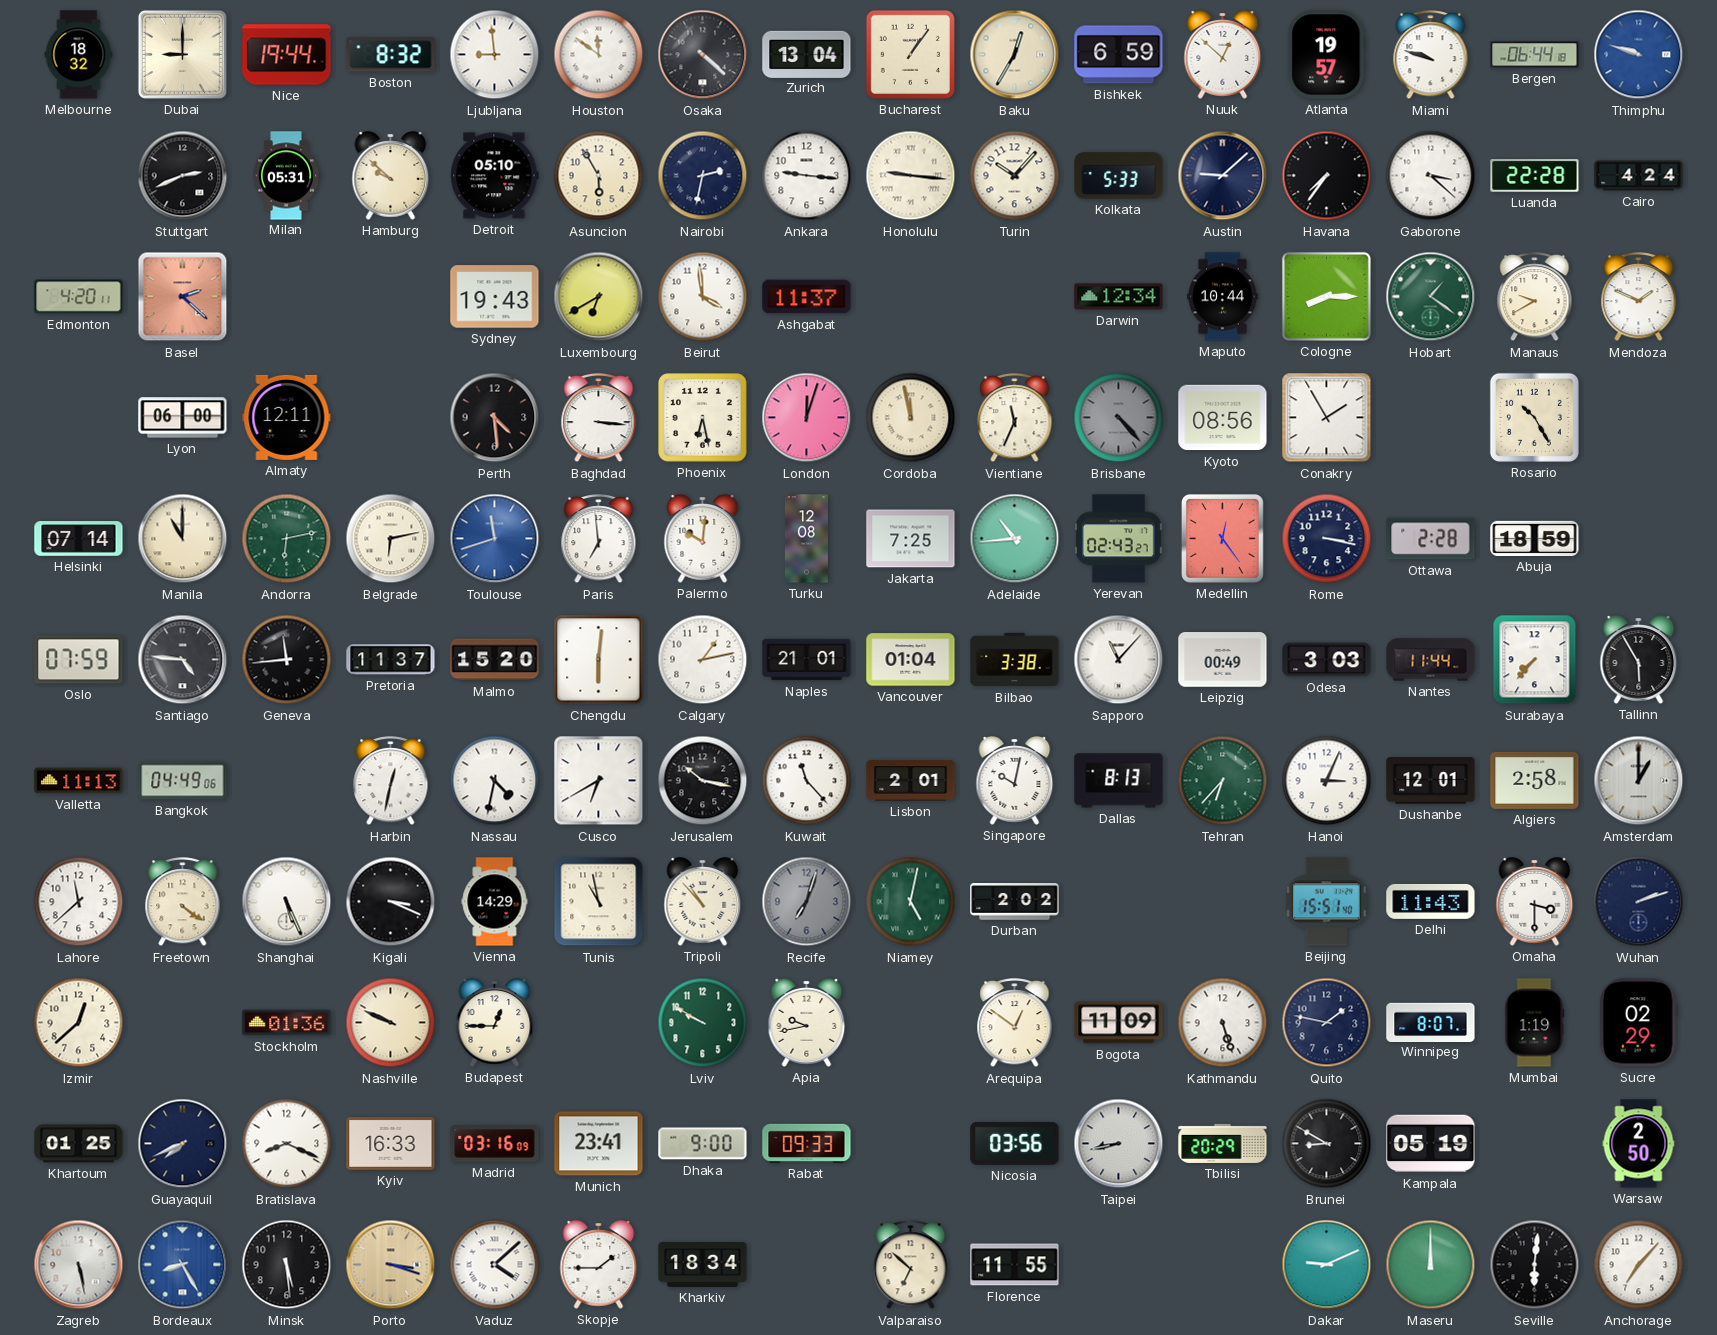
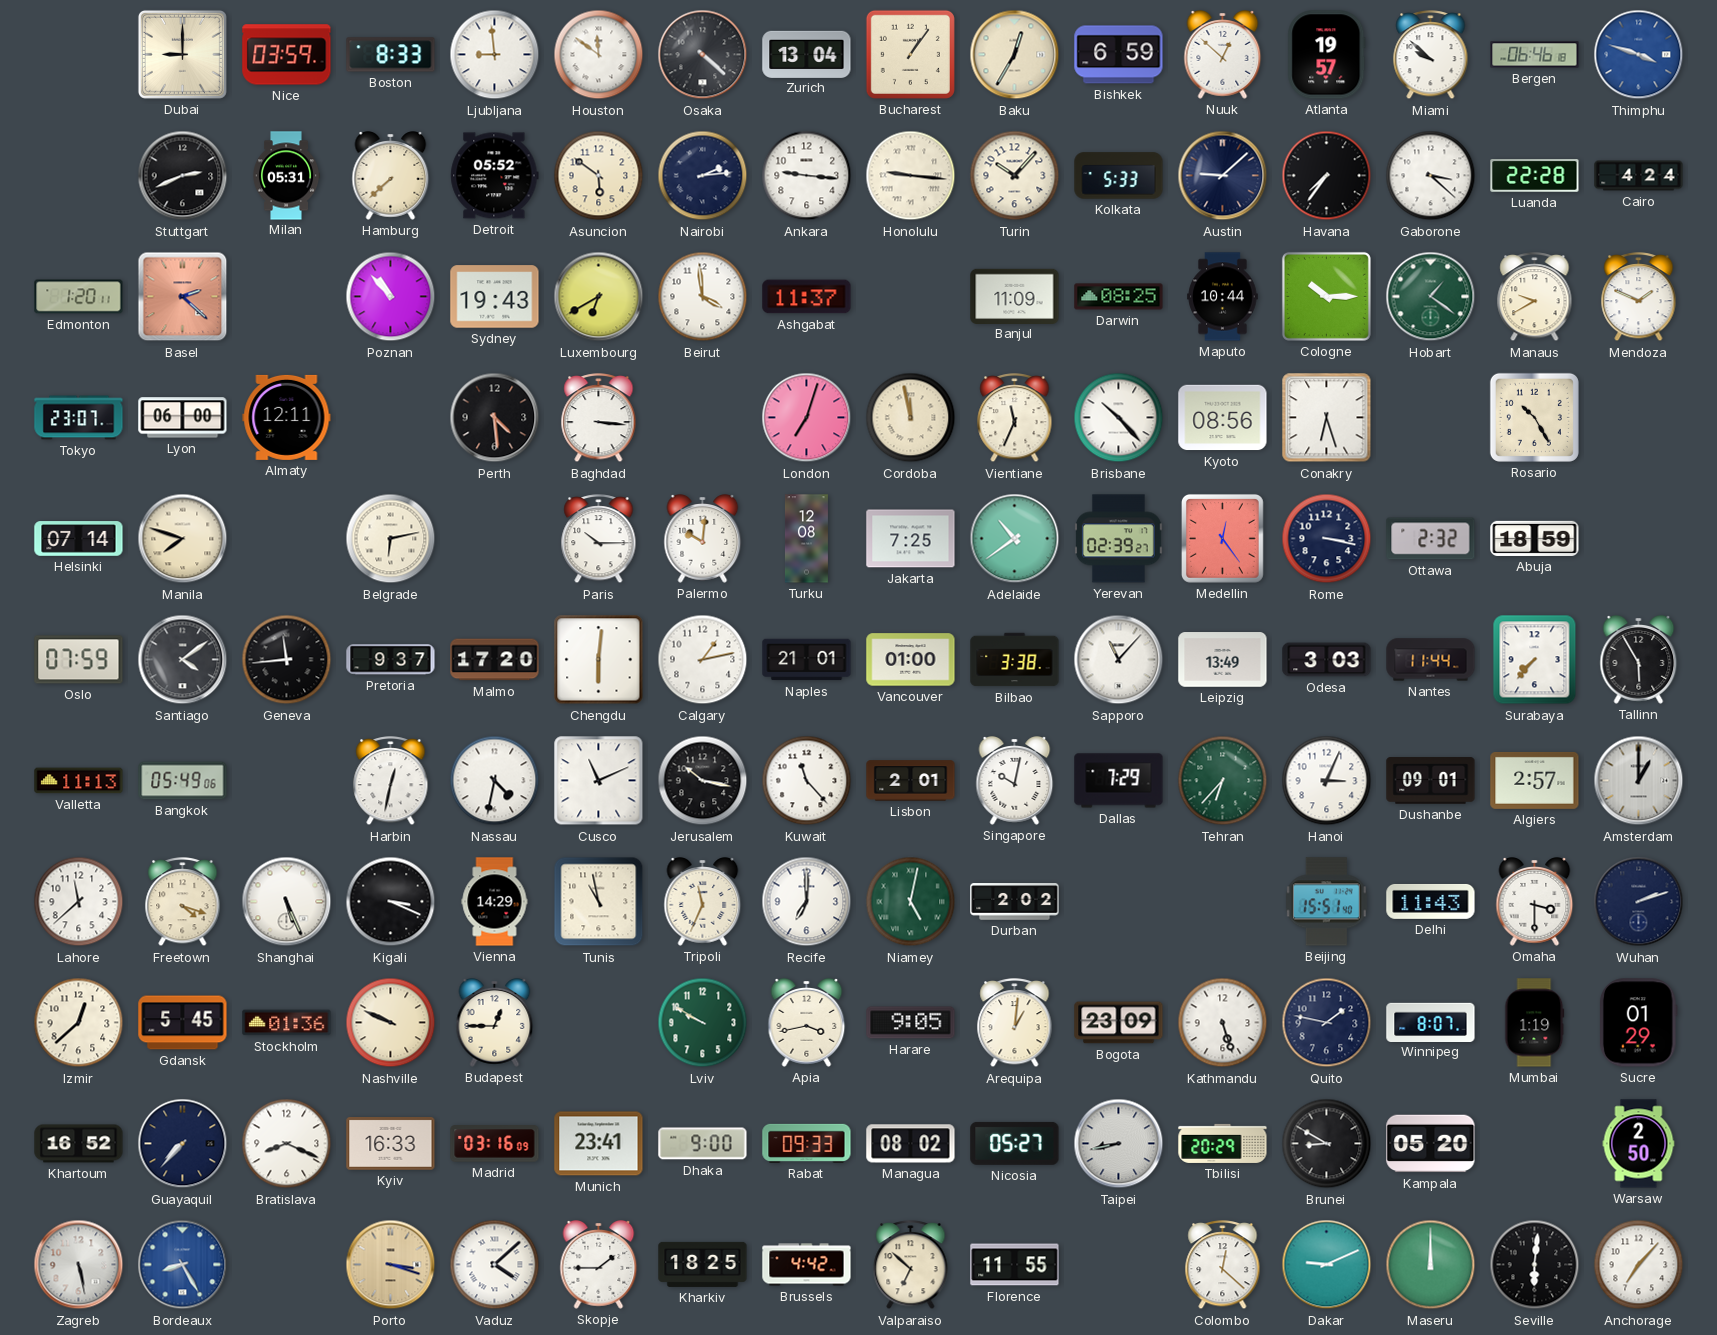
Melbourne: 18:32 -> none
Nice: 19:44 -> 03:59
Boston: 8:32 -> 8:33
Miami: 9:48 -> 9:52
Bergen: 06:44 -> 06:46
Thimphu: 9:48 -> 3:48
Hamburg: 9:52 -> 7:38
Detroit: 05:10 -> 05:52
Asuncion: 5:55 -> 5:51
Nairobi: 2:32 -> 2:14
Edmonton: 4:20 -> 1:20
Poznan: none -> 10:53
Banjul: none -> 11:09
Darwin: 12:34 -> 08:25
Cologne: 8:15 -> 10:15
Tokyo: none -> 23:07
Phoenix: 6:28 -> none
London: 12:03 -> 7:03
Brisbane: 4:23 -> 10:23
Brisbane dial: grey -> white
Conakry: 1:55 -> 6:27
Manila: 11:00 -> 7:48
Andorra: 6:13 -> none
Toulouse: 11:42 -> none
Paris: 6:59 -> 10:15
Adelaide: 10:44 -> 10:39
Yerevan: 02:43 -> 02:39
Ottawa: 2:28 -> 2:32
Santiago: 4:46 -> 4:09
Pretoria: 11:37 -> 9:37
Malmo: 15:20 -> 17:20
Vancouver: 01:04 -> 01:00
Leipzig: 00:49 -> 13:49
Bangkok: 04:49 -> 05:49
Cusco: 6:40 -> 11:11
Dallas: 8:13 -> 7:29
Dushanbe: 12:01 -> 09:01
Algiers: 2:58 -> 2:57
Freetown: 4:21 -> 4:18
Tripoli: 10:53 -> 11:34
Recife: 7:03 -> 7:00
Recife dial: grey -> white
Gdansk: none -> 5:45
Apia: 9:43 -> 3:43
Harare: none -> 9:05
Arequipa: 12:51 -> 1:01
Bogota: 11:09 -> 23:09
Sucre: 02:29 -> 01:29
Khartoum: 01:25 -> 16:52
Guayaquil: 7:41 -> 7:37
Managua: none -> 08:02
Nicosia: 03:56 -> 05:27
Kampala: 05:19 -> 05:20
Minsk: 5:29 -> none
Kharkiv: 18:34 -> 18:25
Brussels: none -> 4:42
Colombo: none -> 12:22
